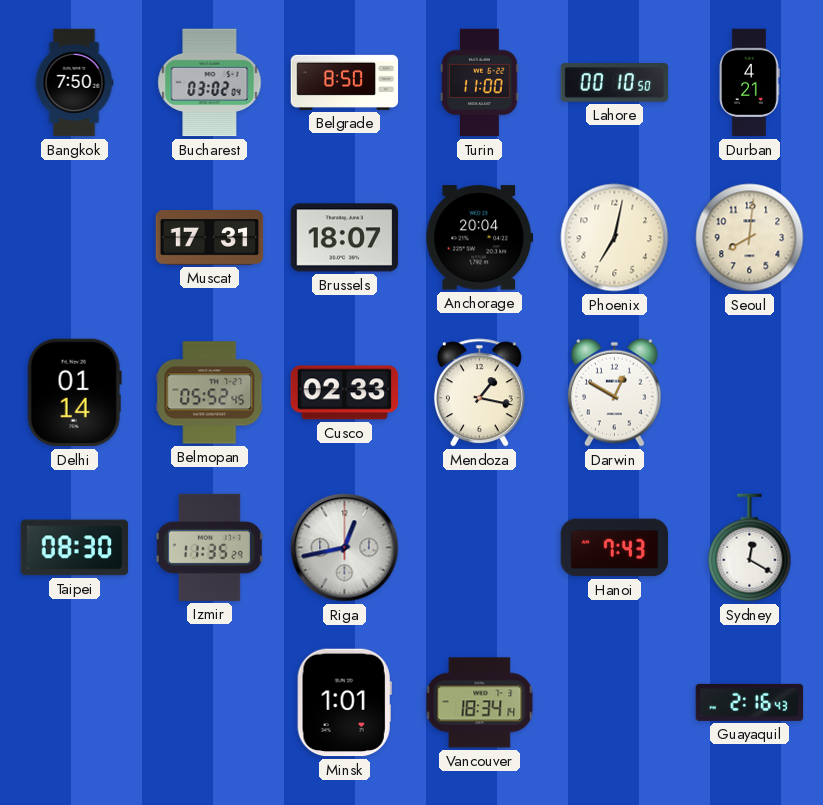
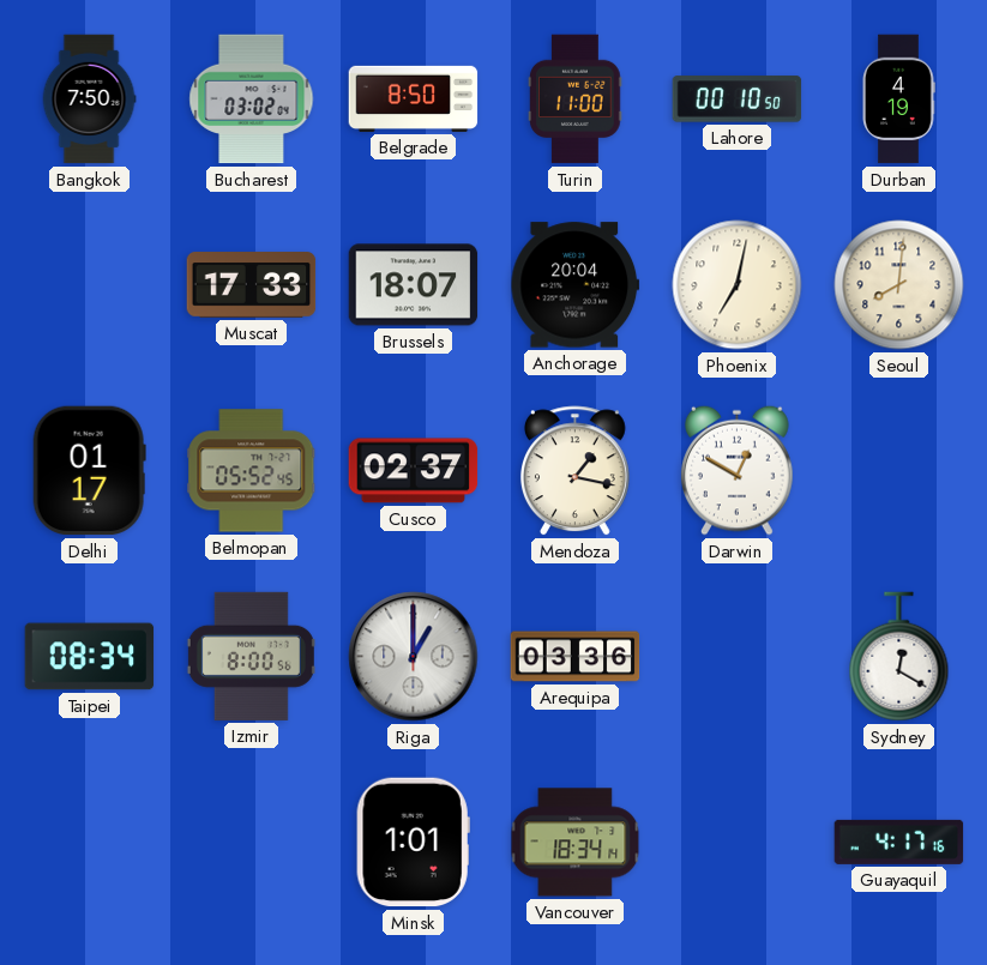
Durban: 4:21 -> 4:19
Muscat: 17:31 -> 17:33
Delhi: 01:14 -> 01:17
Cusco: 02:33 -> 02:37
Taipei: 08:30 -> 08:34
Izmir: 11:35 -> 8:00
Riga: 12:43 -> 1:00
Arequipa: none -> 03:36
Hanoi: 7:43 -> none
Guayaquil: 2:16 -> 4:17
